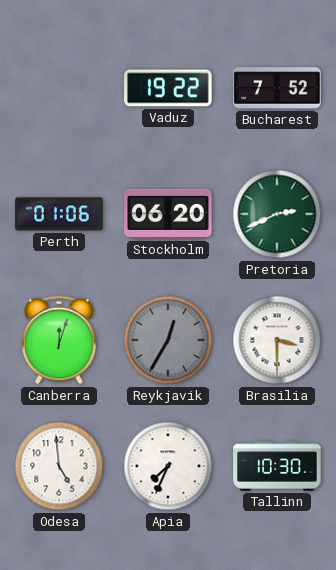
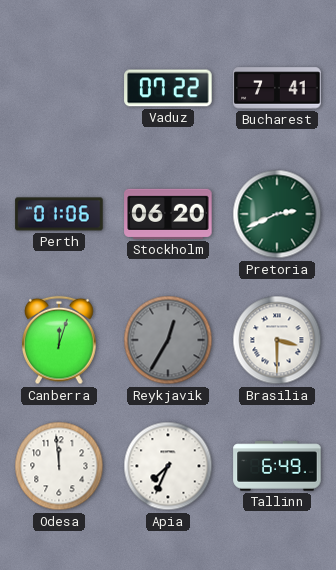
Vaduz: 19:22 -> 07:22
Bucharest: 7:52 -> 7:41
Odesa: 4:59 -> 11:59
Tallinn: 10:30 -> 6:49
